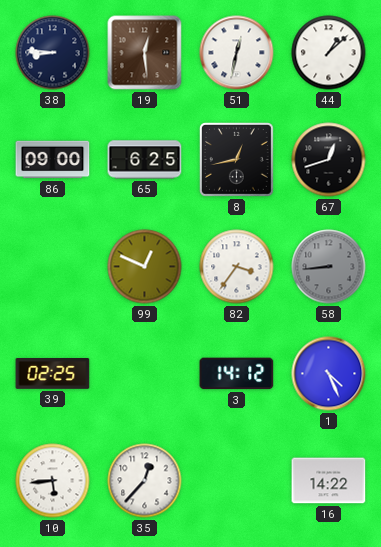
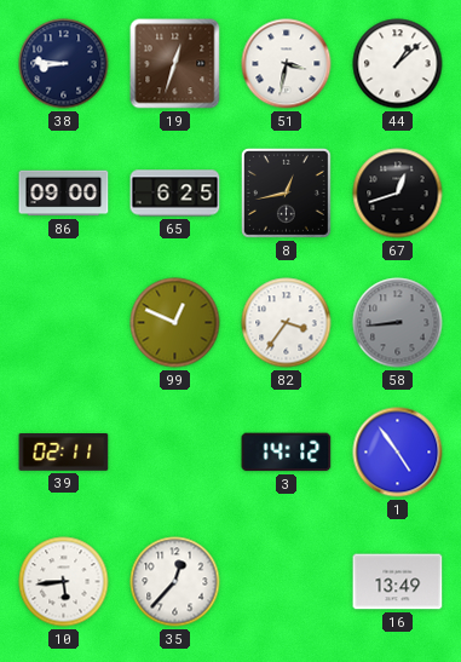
19: 12:29 -> 12:33
51: 12:32 -> 3:32
39: 02:25 -> 02:11
1: 4:26 -> 4:54
16: 14:22 -> 13:49
